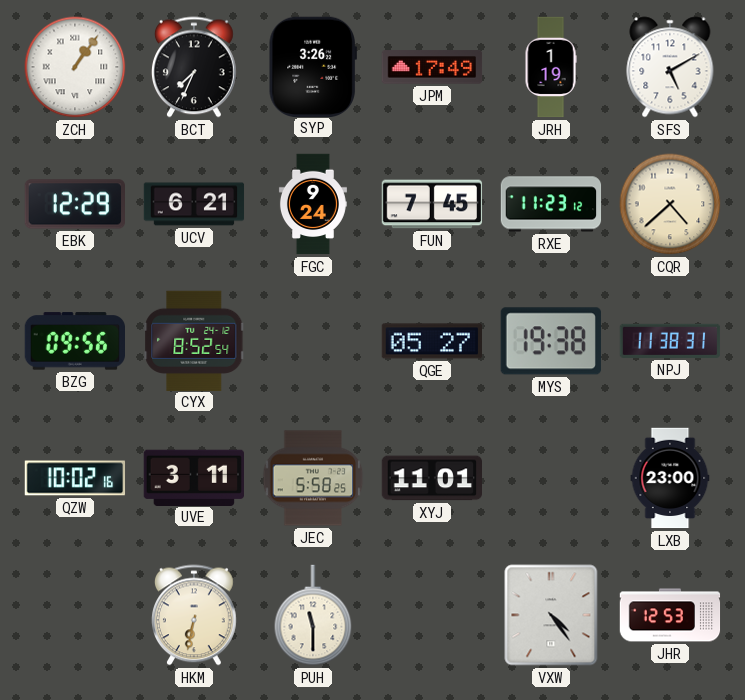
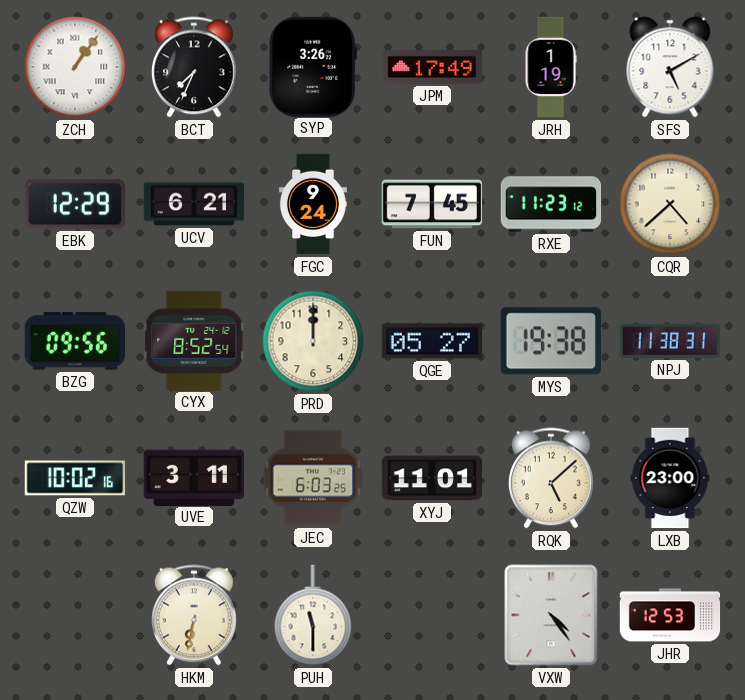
PRD: none -> 12:00
JEC: 5:58 -> 6:03
RQK: none -> 5:08
